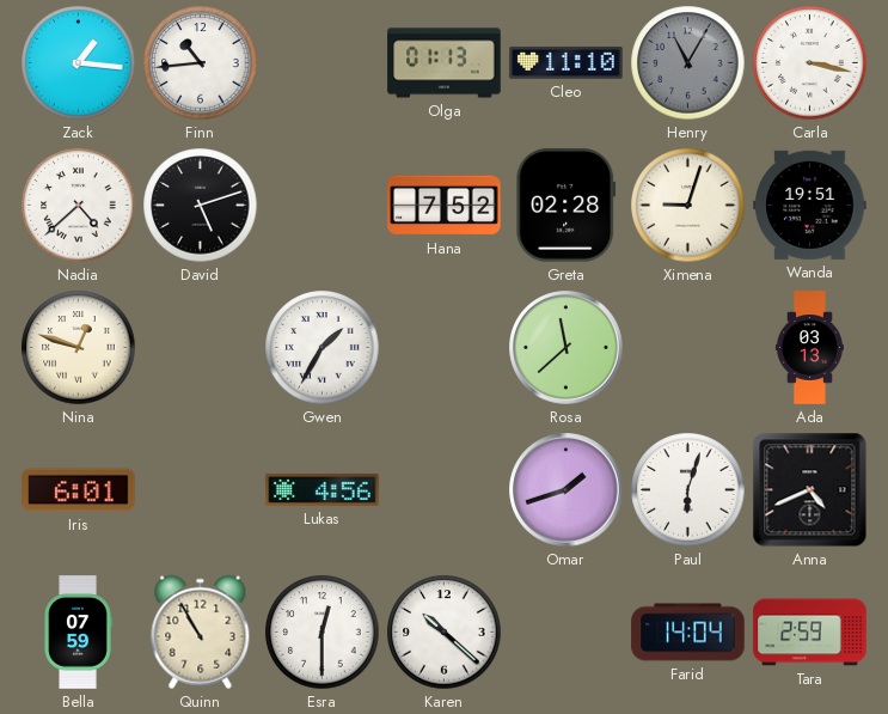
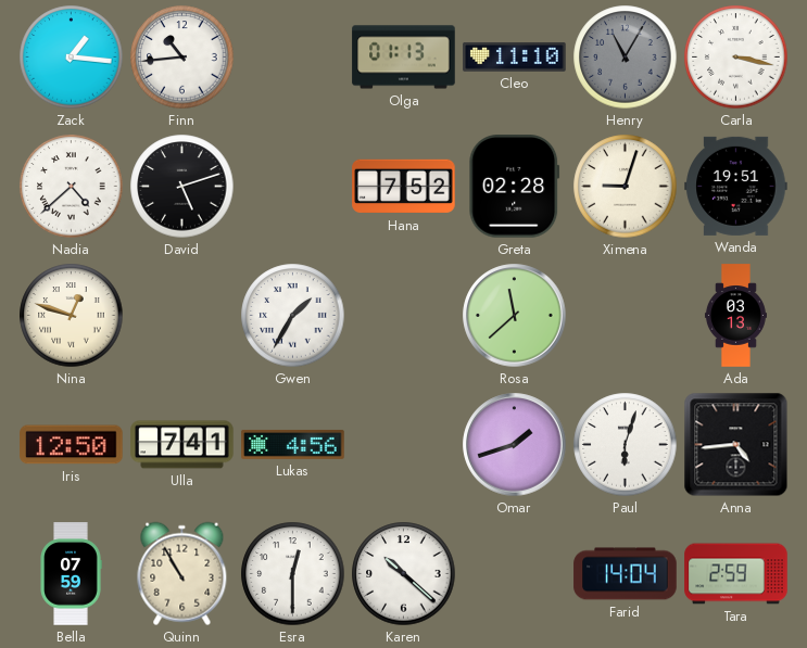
Iris: 6:01 -> 12:50
Ulla: none -> 7:41
Anna: 4:41 -> 4:44
